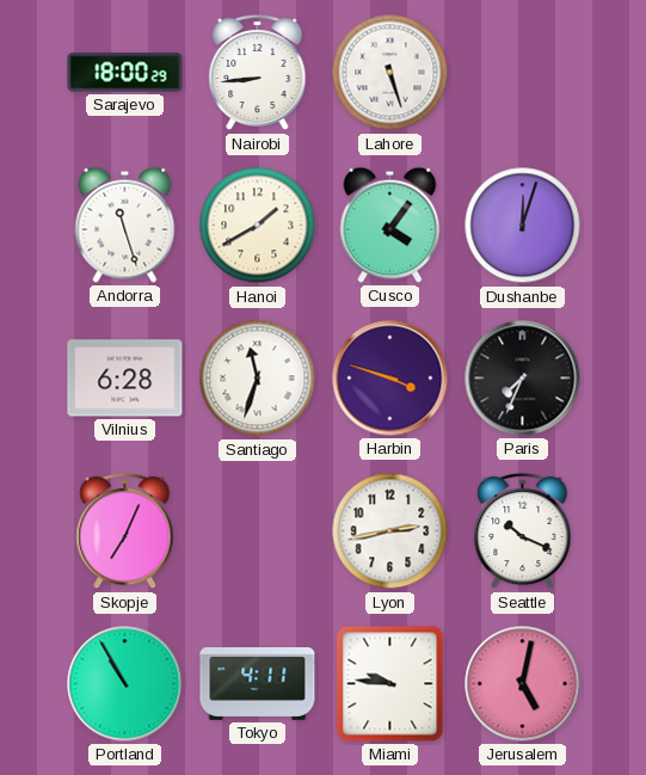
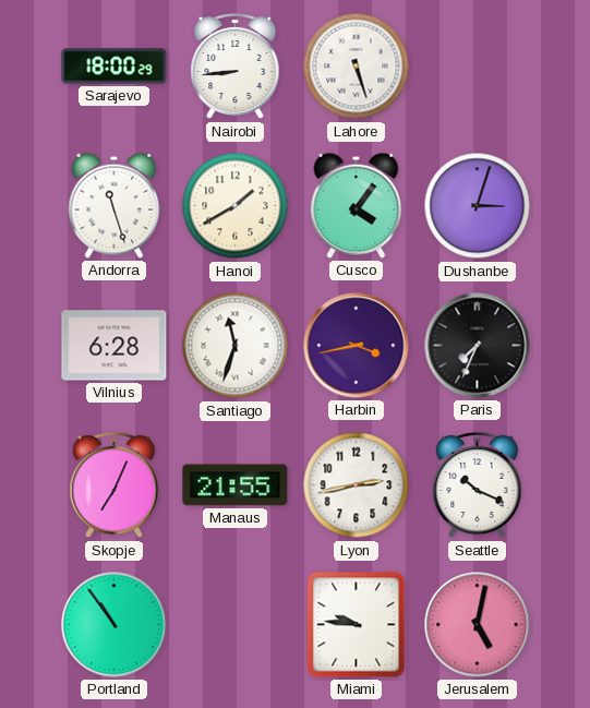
Dushanbe: 12:03 -> 3:03
Harbin: 3:48 -> 3:43
Manaus: none -> 21:55
Portland: 10:55 -> 10:54
Tokyo: 4:11 -> none
